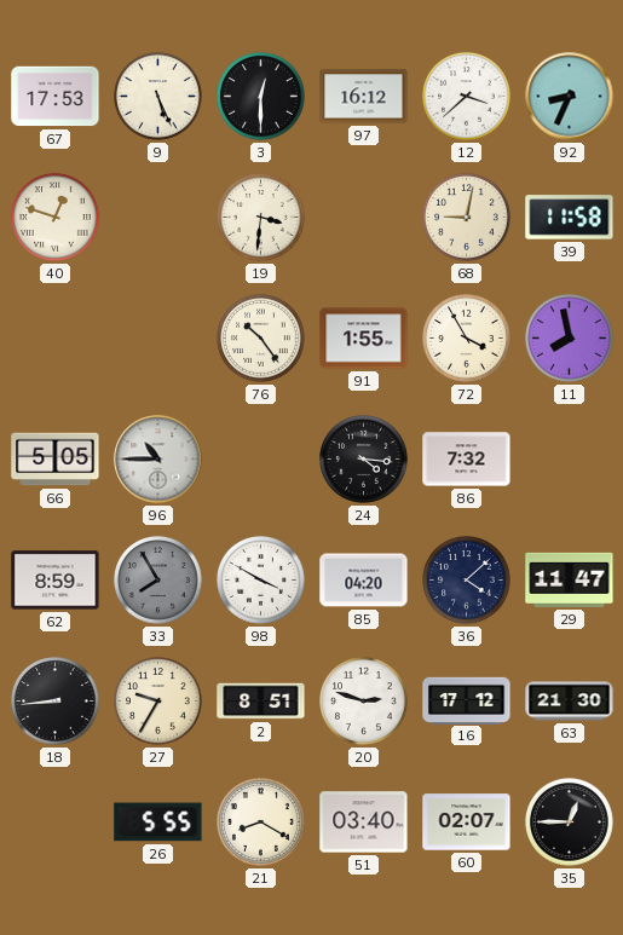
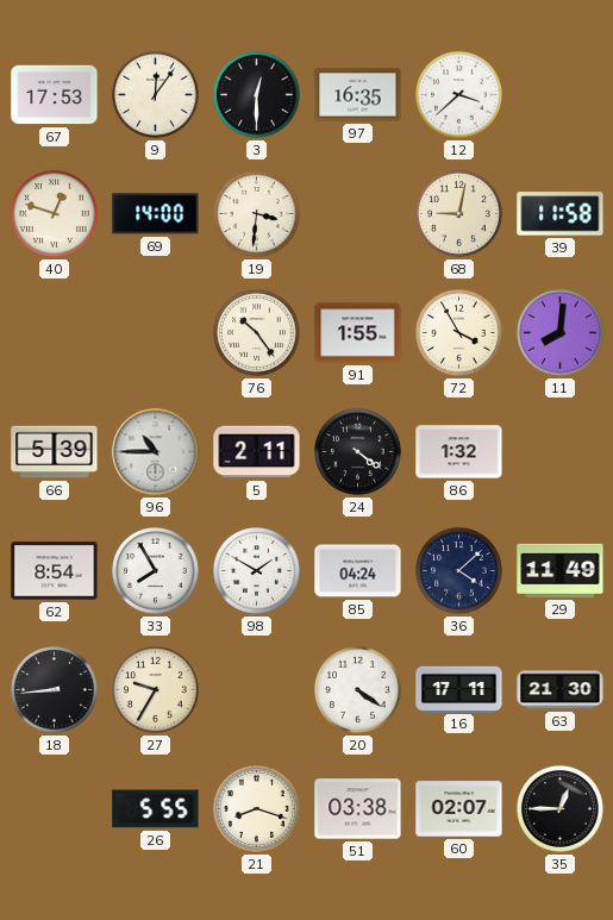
9: 5:26 -> 12:06
97: 16:12 -> 16:35
92: 8:34 -> none
69: none -> 14:00
11: 7:58 -> 8:01
66: 5:05 -> 5:39
5: none -> 2:11
24: 4:16 -> 4:21
86: 7:32 -> 1:32
62: 8:59 -> 8:54
33 dial: grey -> white
98: 3:50 -> 1:50
85: 04:20 -> 04:24
29: 11:47 -> 11:49
2: 8:51 -> none
20: 2:48 -> 4:21
16: 17:12 -> 17:11
21: 8:20 -> 8:18
51: 03:40 -> 03:38
